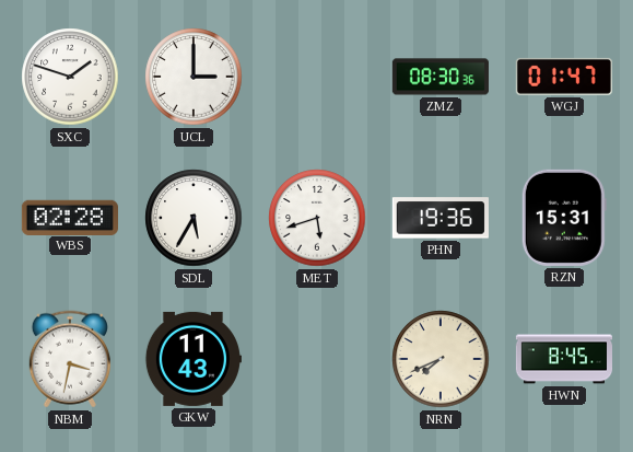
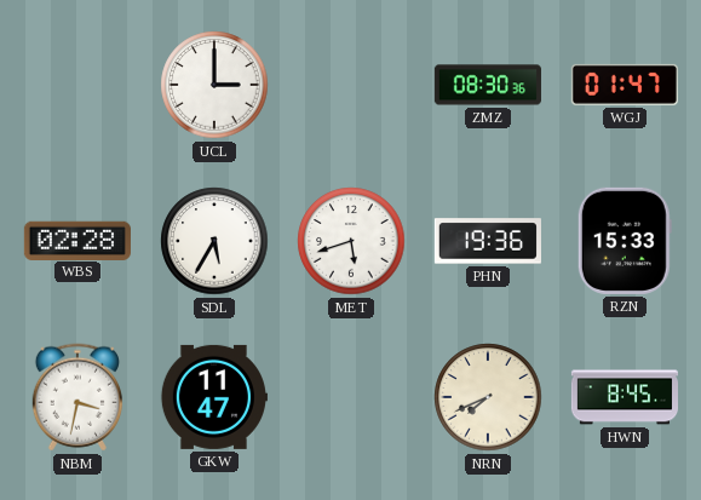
SXC: 1:48 -> none
RZN: 15:31 -> 15:33
GKW: 11:43 -> 11:47
